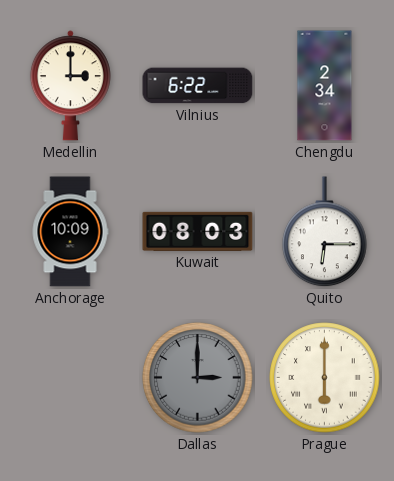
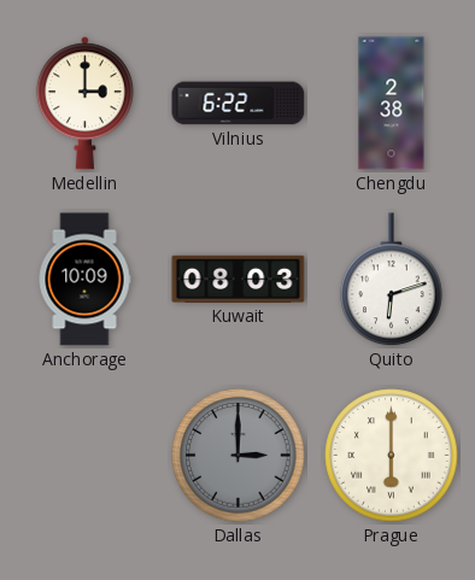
Chengdu: 2:34 -> 2:38
Quito: 6:15 -> 6:12
